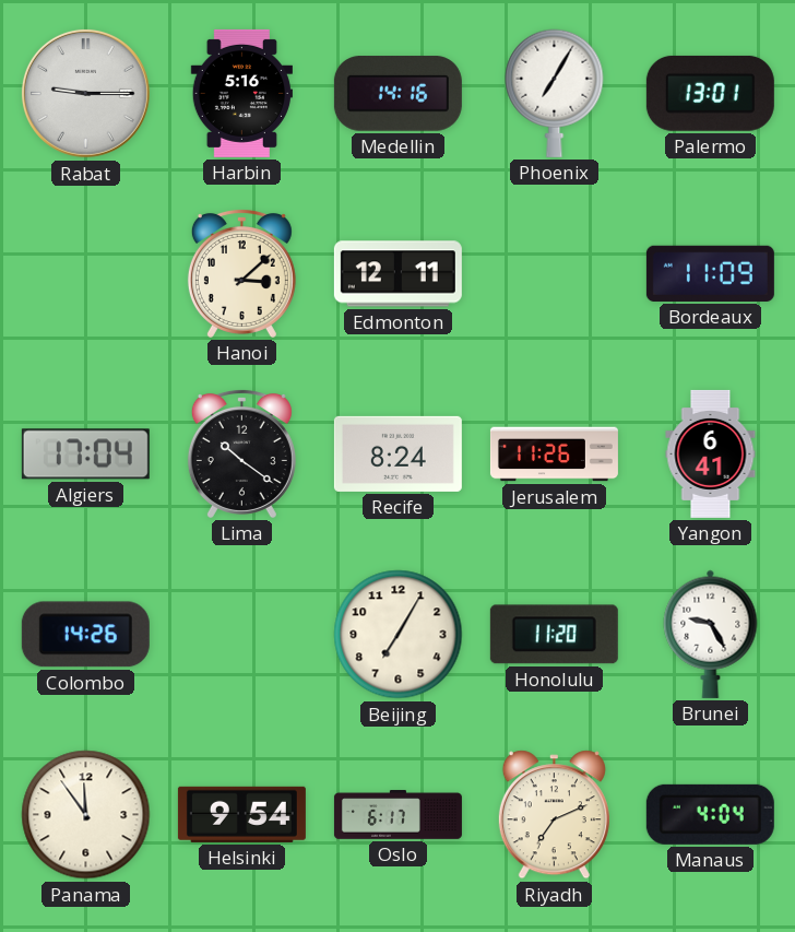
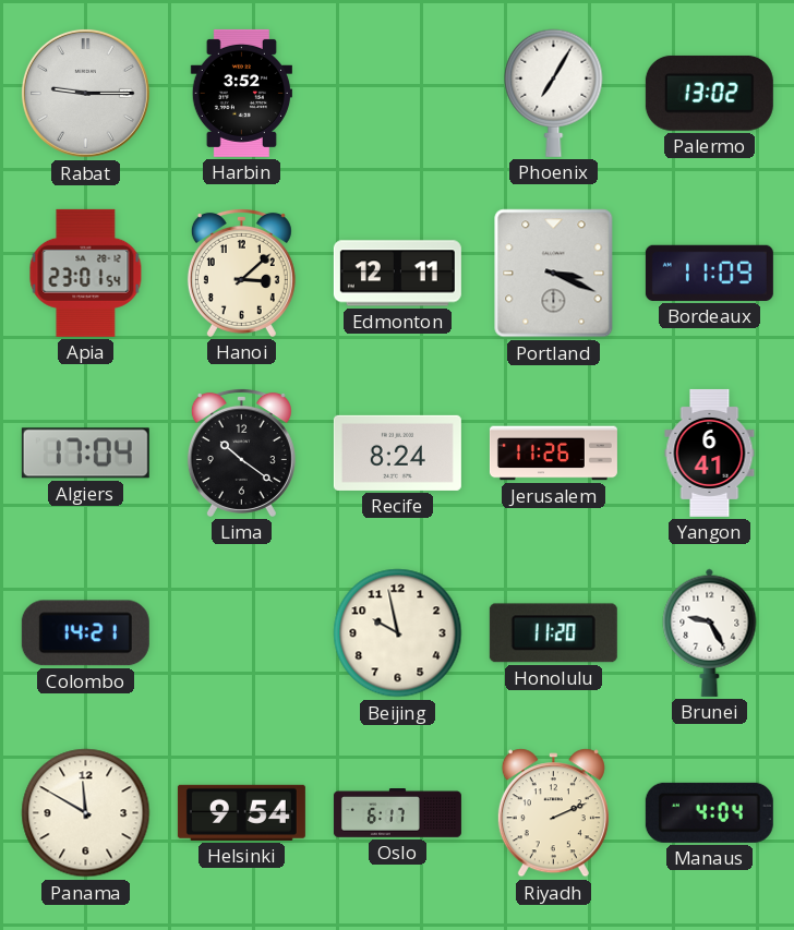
Harbin: 5:16 -> 3:52
Medellin: 14:16 -> none
Palermo: 13:01 -> 13:02
Apia: none -> 23:01
Portland: none -> 3:19
Colombo: 14:26 -> 14:21
Beijing: 7:05 -> 9:58
Panama: 11:54 -> 11:50
Riyadh: 7:11 -> 2:11
